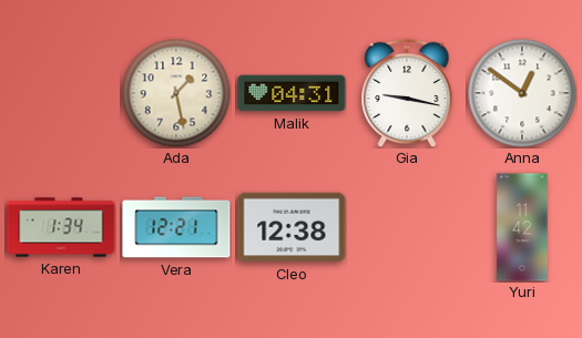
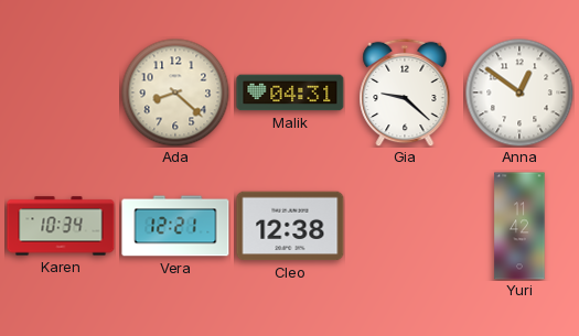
Ada: 1:28 -> 8:22
Gia: 9:17 -> 9:22
Karen: 1:34 -> 10:34
